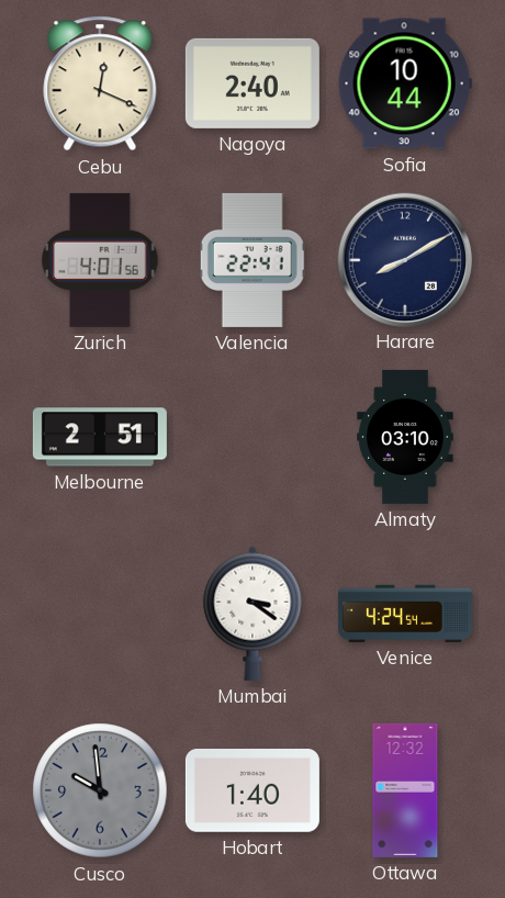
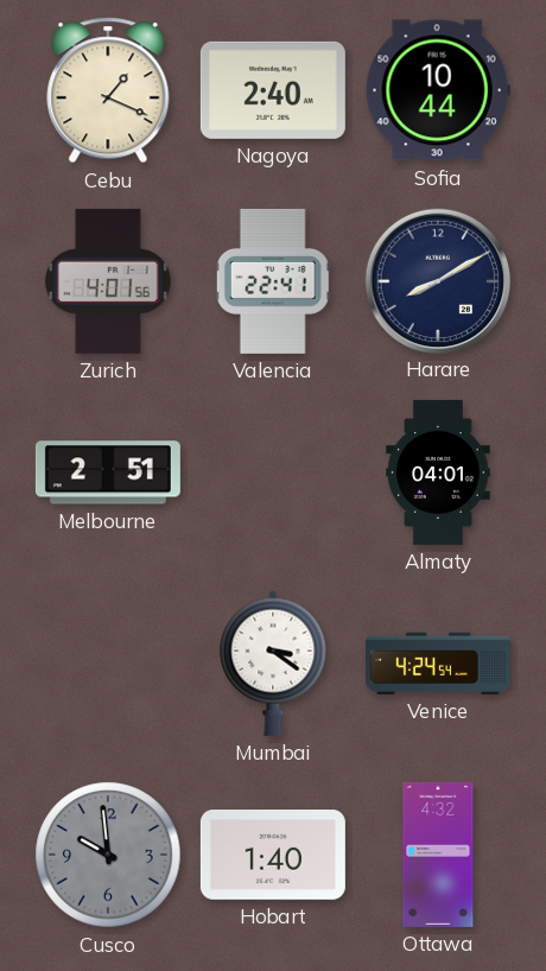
Cebu: 12:19 -> 1:19
Almaty: 03:10 -> 04:01
Ottawa: 12:32 -> 4:32
